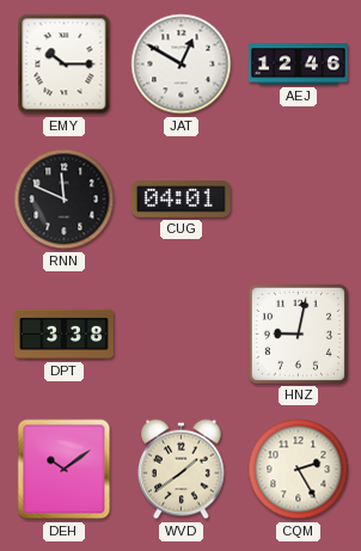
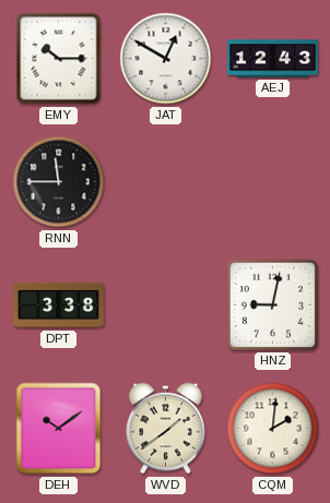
AEJ: 12:46 -> 12:43
RNN: 11:49 -> 11:45
CUG: 04:01 -> none
CQM: 2:25 -> 2:01
